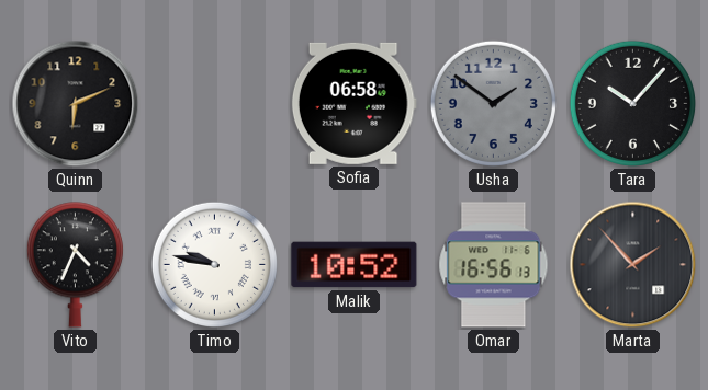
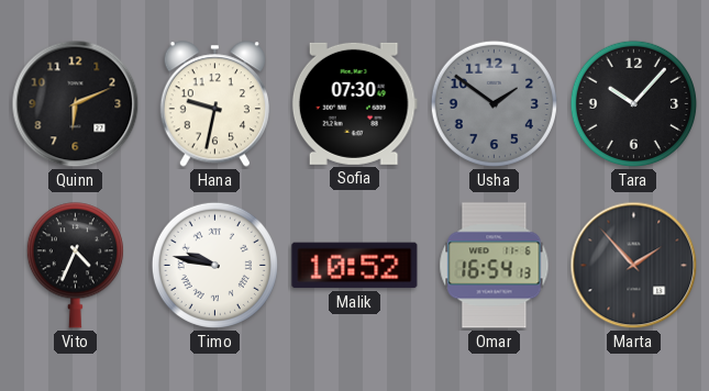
Hana: none -> 9:32
Sofia: 06:58 -> 07:30
Omar: 16:56 -> 16:54
